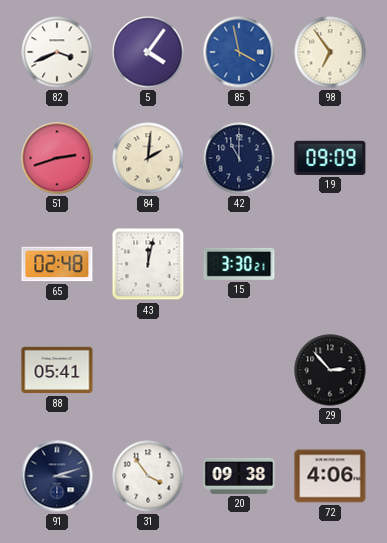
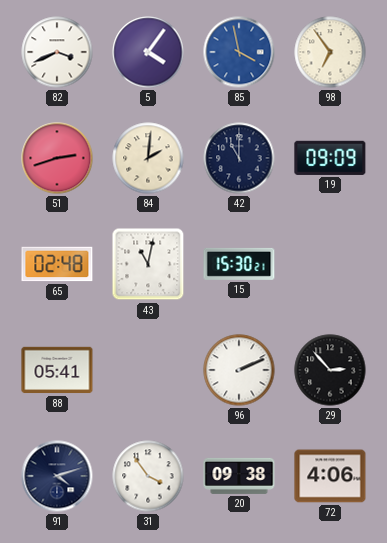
43: 12:02 -> 11:02
15: 3:30 -> 15:30
96: none -> 2:11
91: 3:12 -> 4:12
